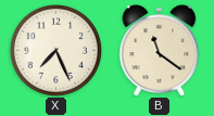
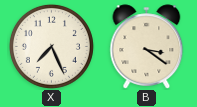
B: 11:21 -> 3:21
